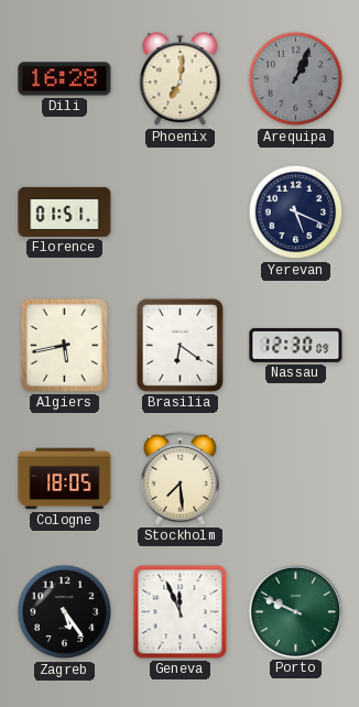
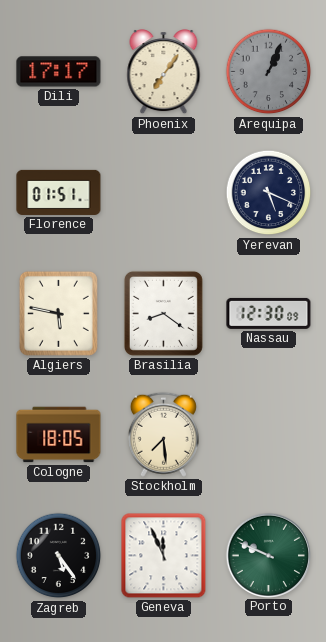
Dili: 16:28 -> 17:17
Phoenix: 7:01 -> 7:06
Algiers: 5:43 -> 5:47
Brasilia: 6:21 -> 8:21
